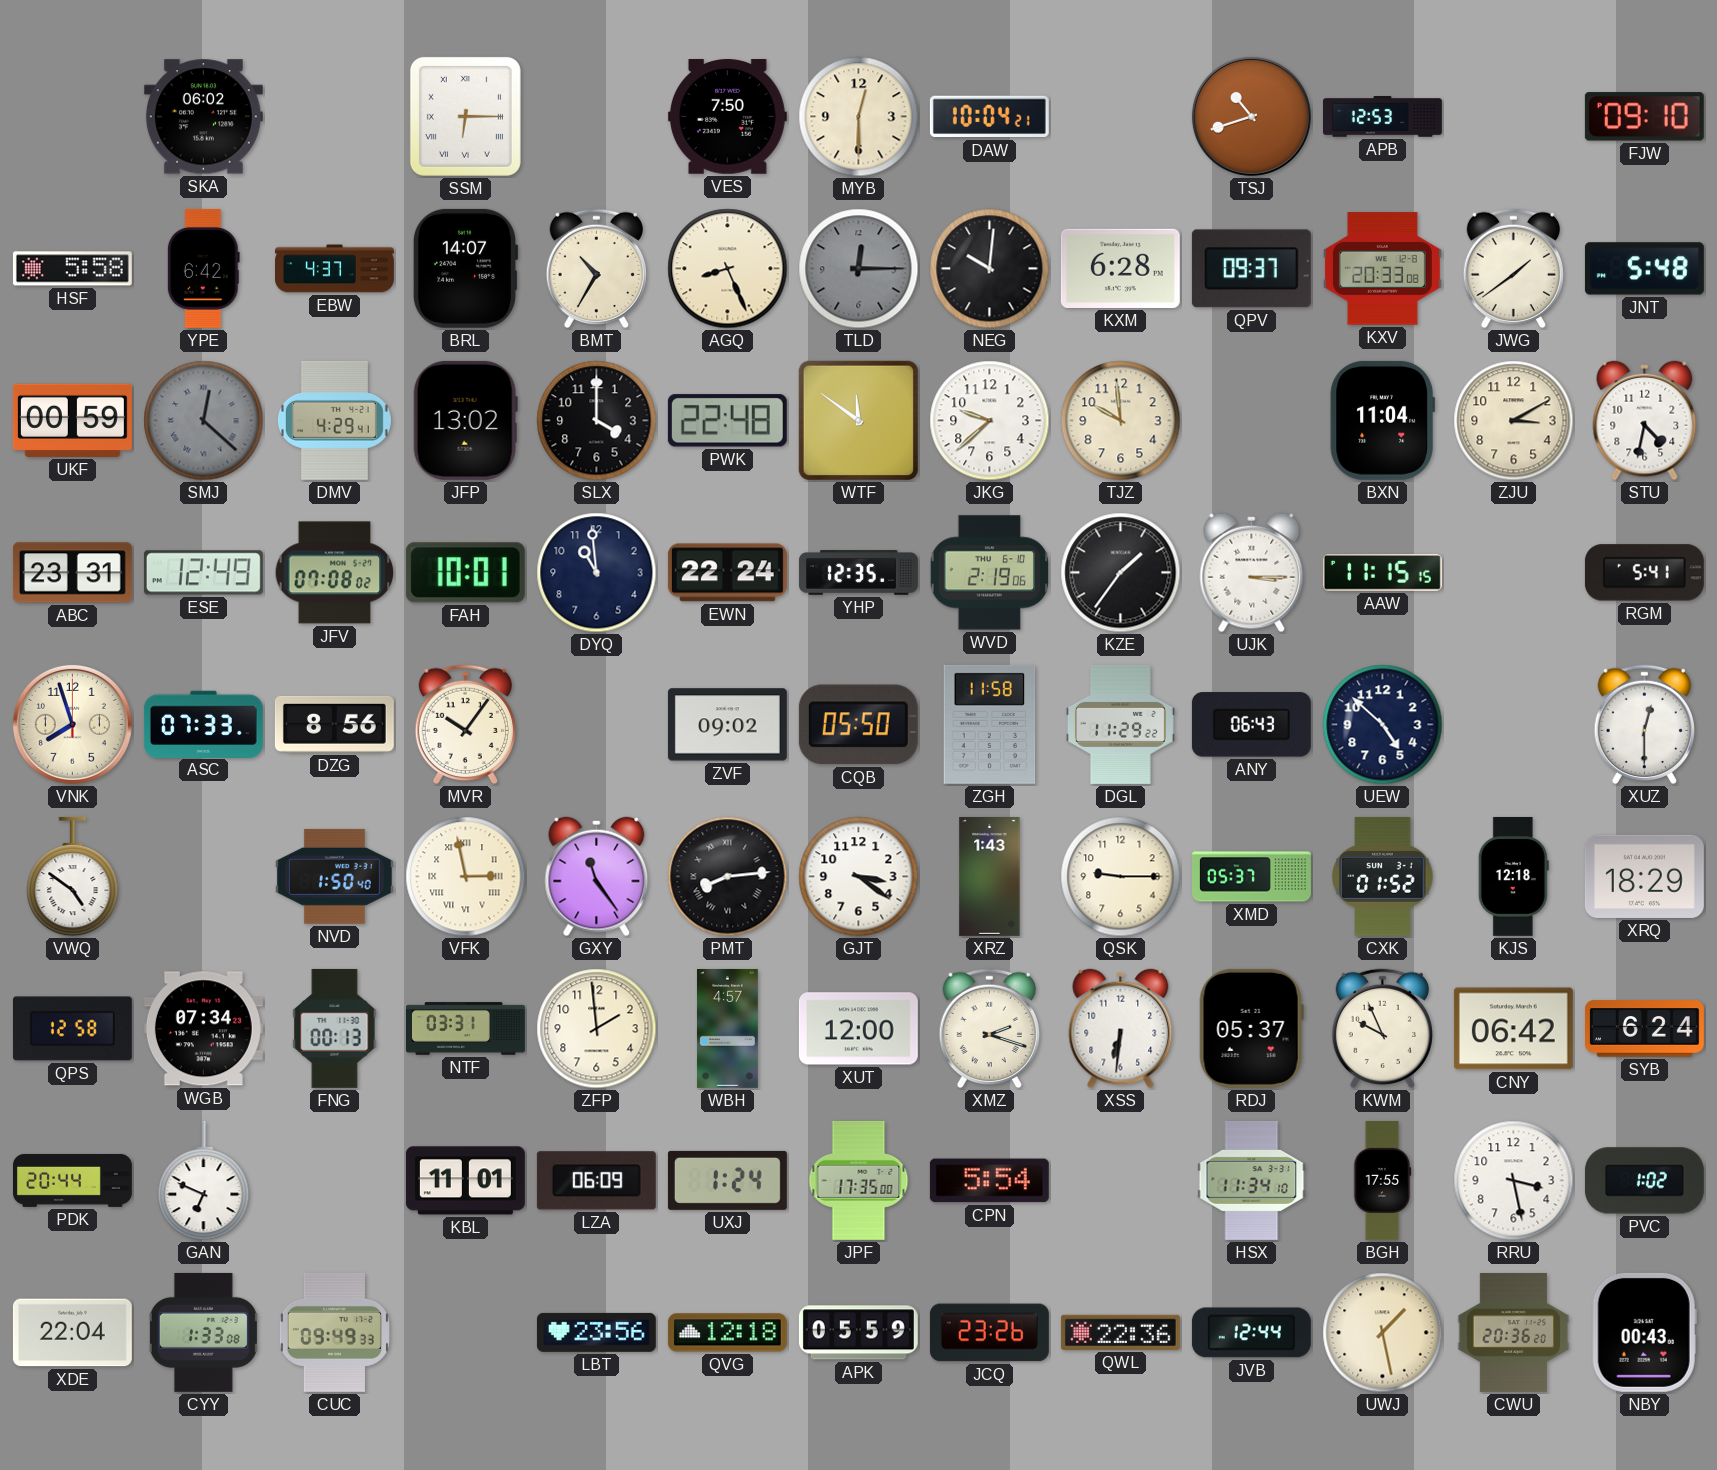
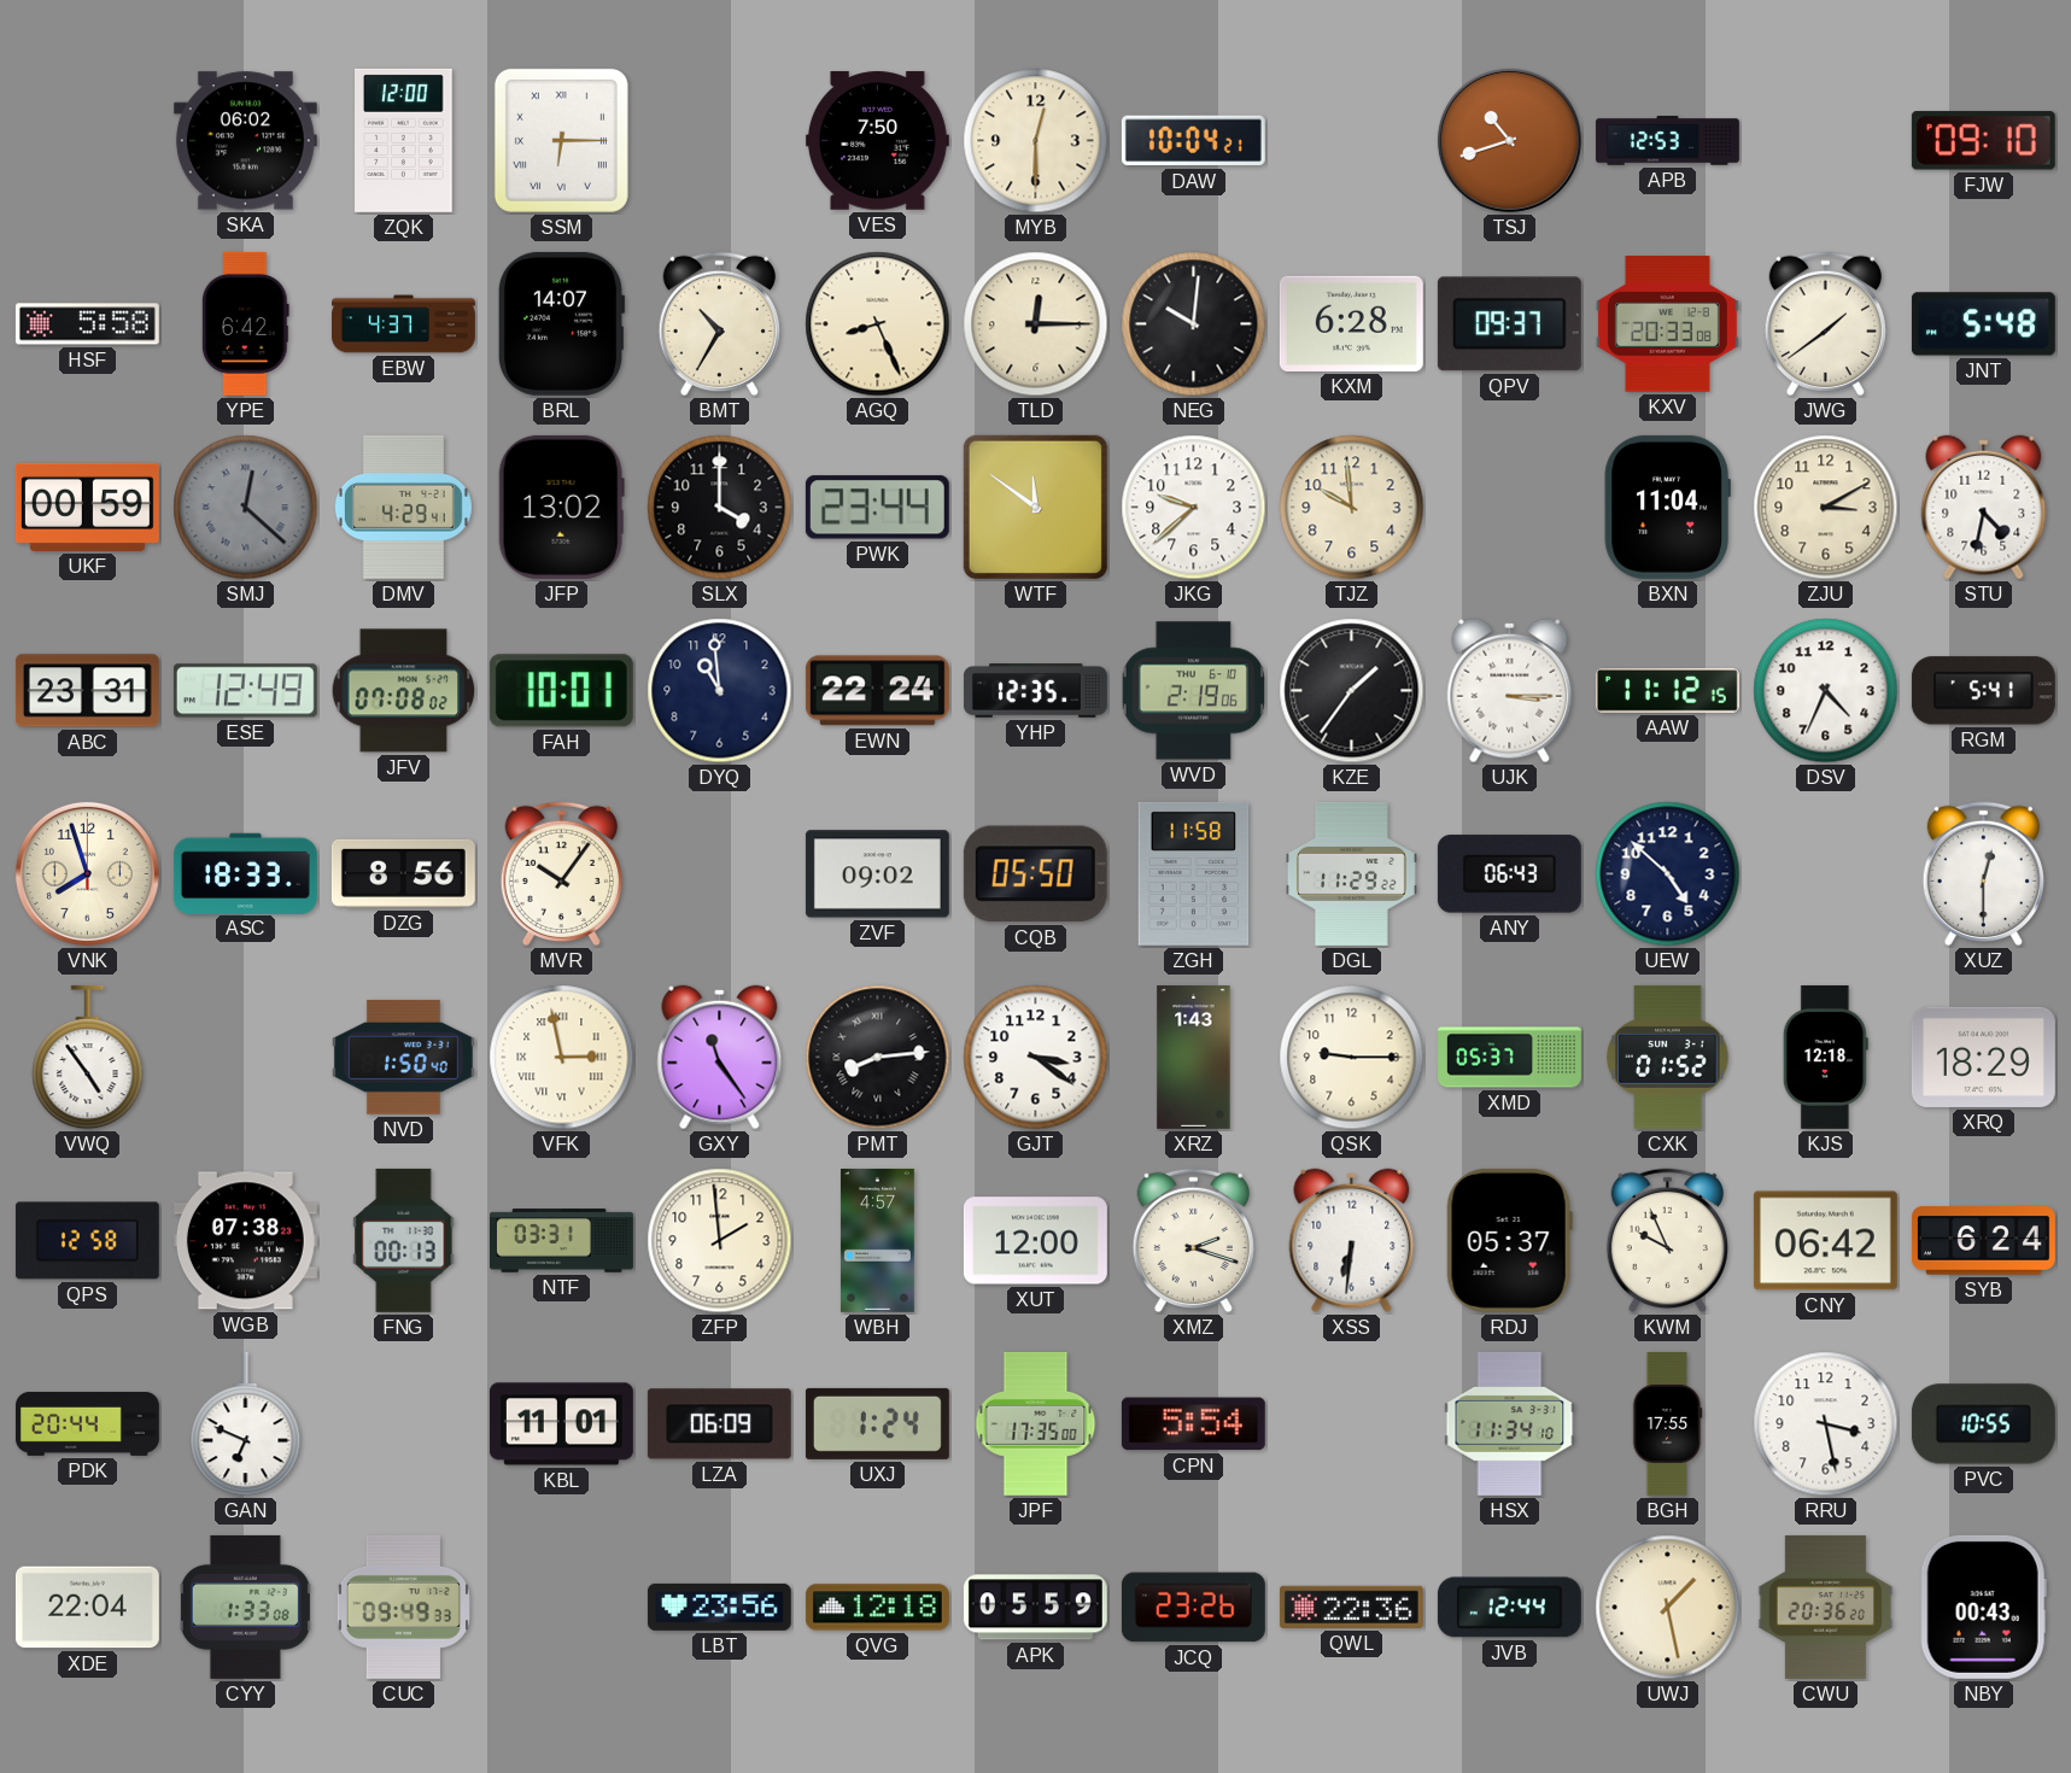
ZQK: none -> 12:00
TLD dial: grey -> cream
PWK: 22:48 -> 23:44
AAW: 11:15 -> 11:12
DSV: none -> 4:34
ASC: 07:33 -> 18:33
VWQ: 4:51 -> 4:54
WGB: 07:34 -> 07:38
PVC: 1:02 -> 10:55
